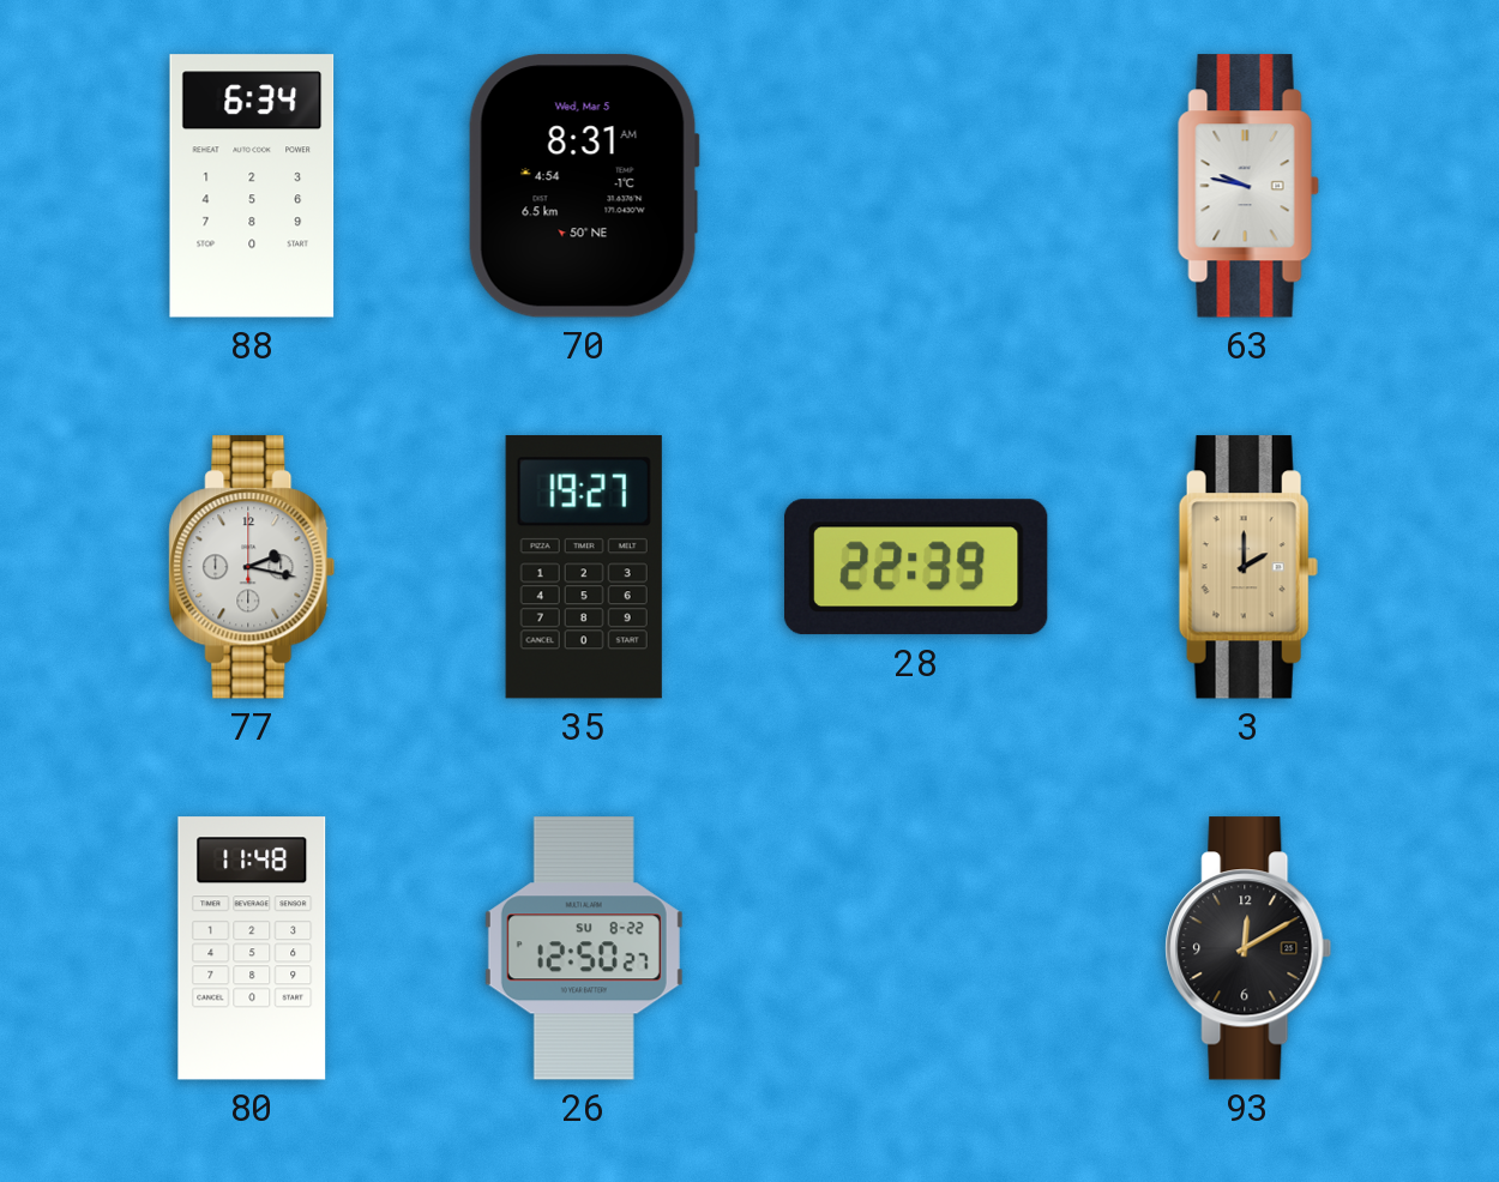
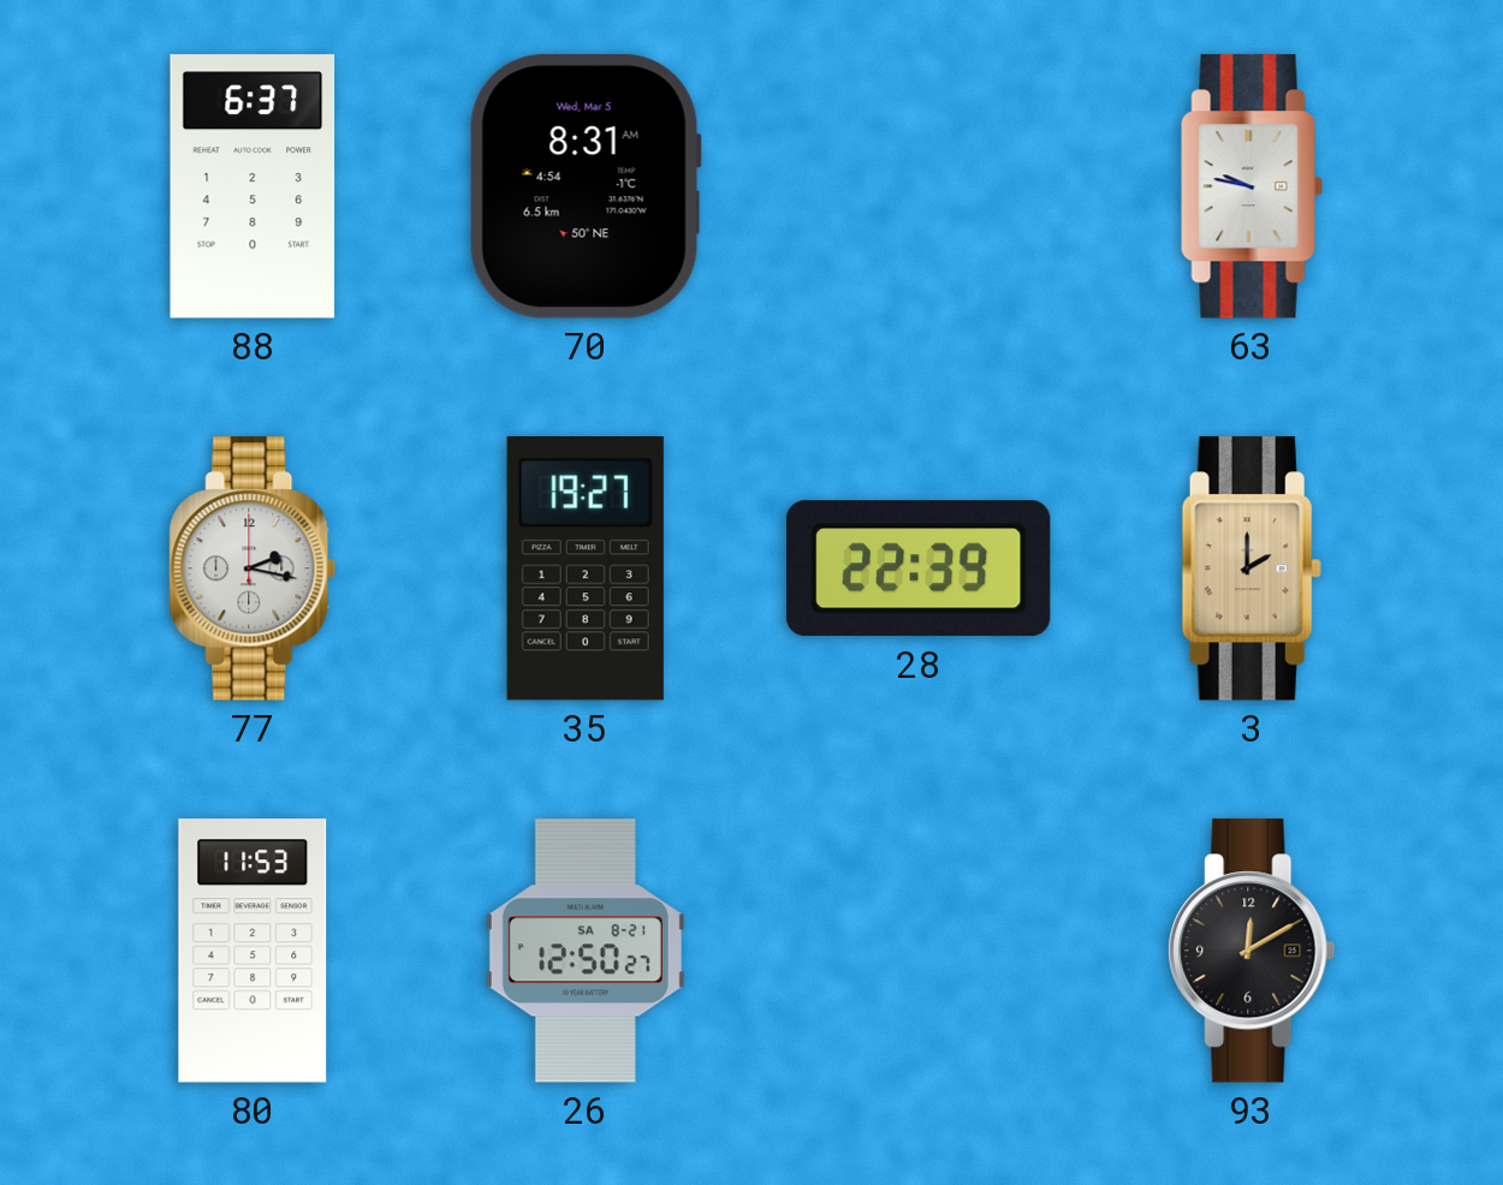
88: 6:34 -> 6:37
80: 11:48 -> 11:53
26 date: SU 8-22 -> SA 8-21
